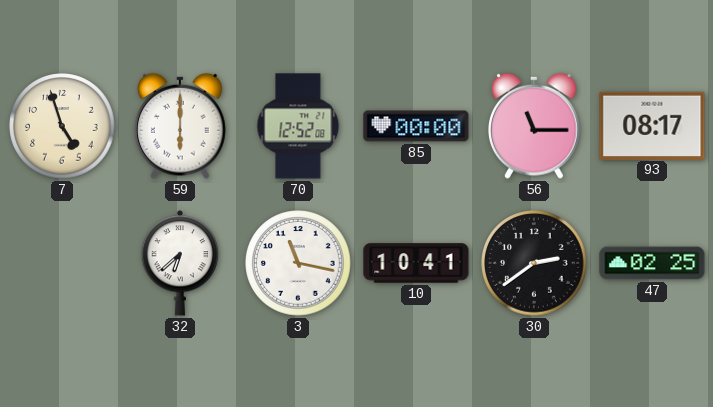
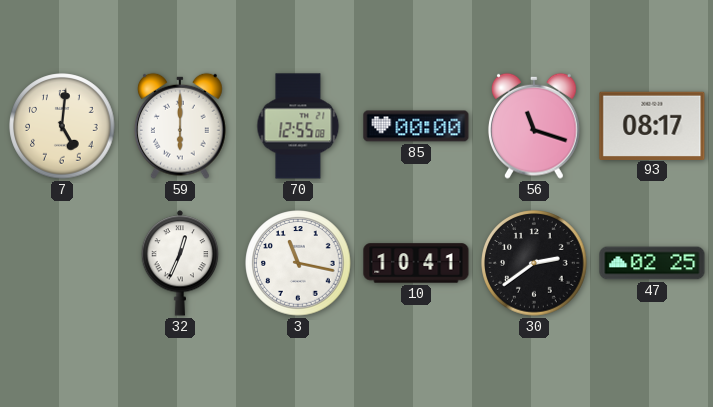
7: 4:57 -> 5:01
70: 12:52 -> 12:55
56: 11:15 -> 11:18
32: 6:38 -> 12:34
